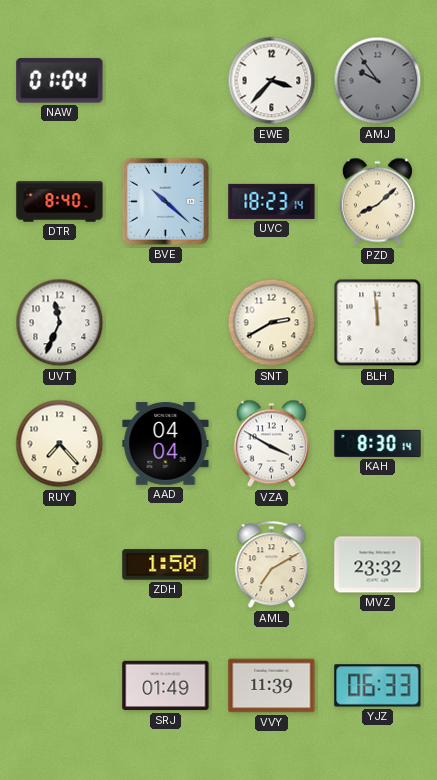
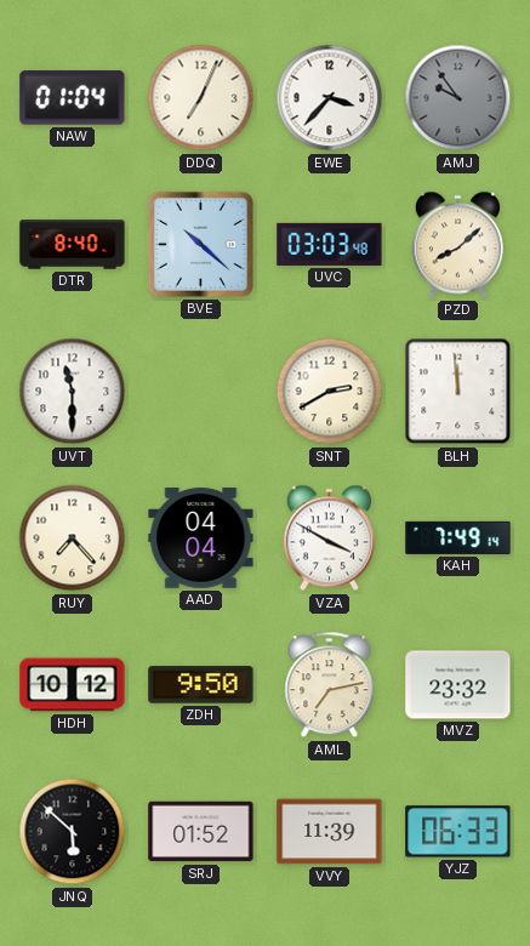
DDQ: none -> 7:04
UVC: 18:23 -> 03:03
UVT: 11:34 -> 11:30
KAH: 8:30 -> 7:49
HDH: none -> 10:12
ZDH: 1:50 -> 9:50
AML: 7:10 -> 7:13
JNQ: none -> 5:52
SRJ: 01:49 -> 01:52
